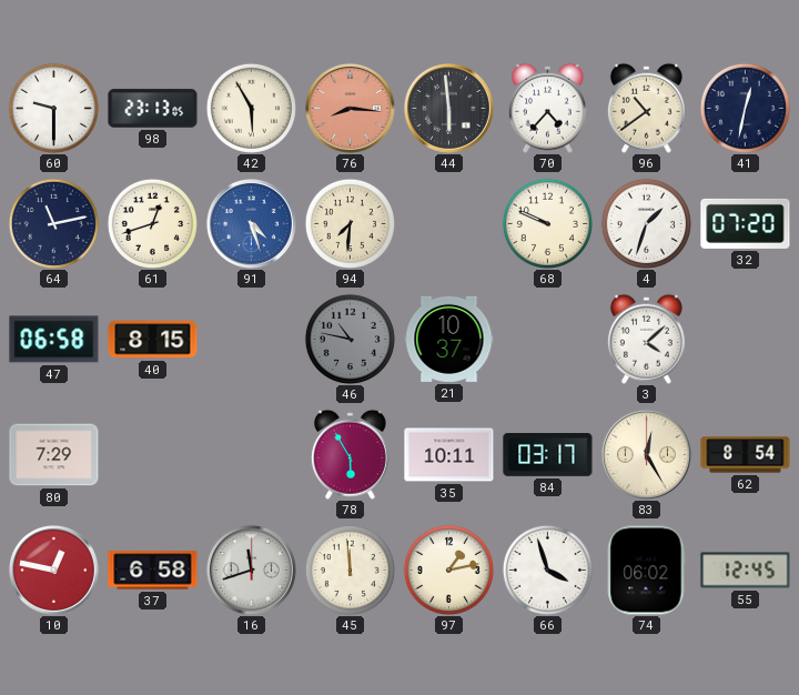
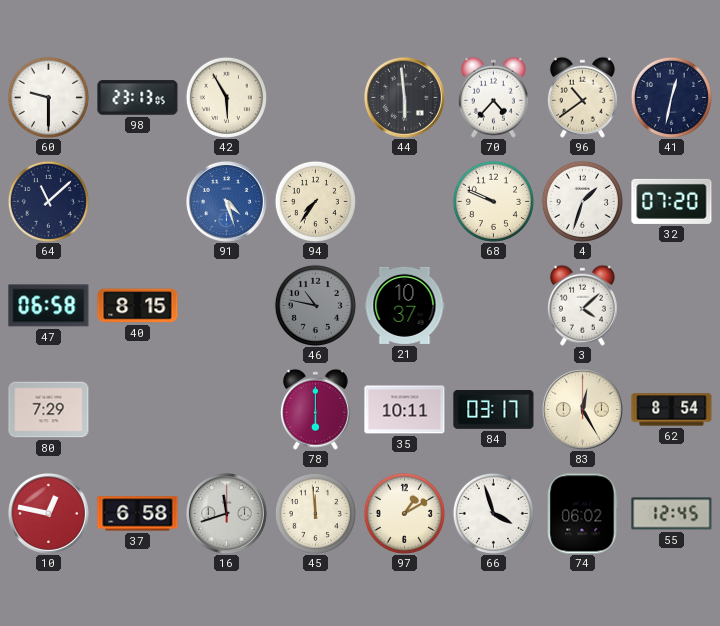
76: 8:16 -> none
64: 11:13 -> 11:08
61: 12:42 -> none
94: 7:31 -> 7:36
78: 5:55 -> 6:00
97: 1:13 -> 1:10
